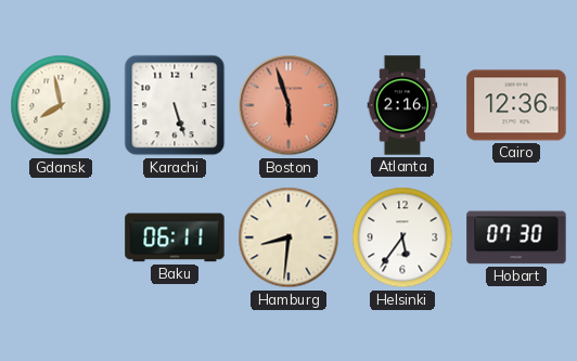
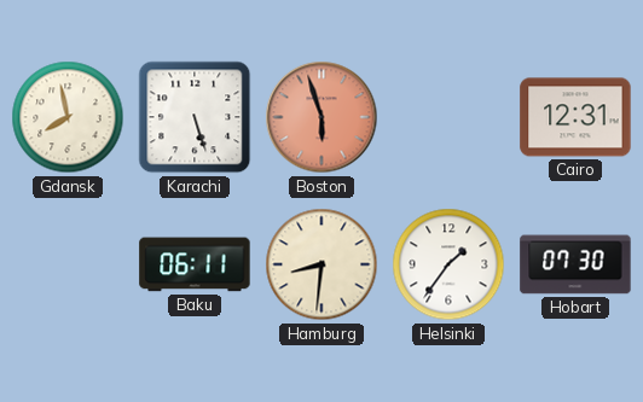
Atlanta: 2:16 -> none
Cairo: 12:36 -> 12:31
Helsinki: 5:36 -> 1:36
